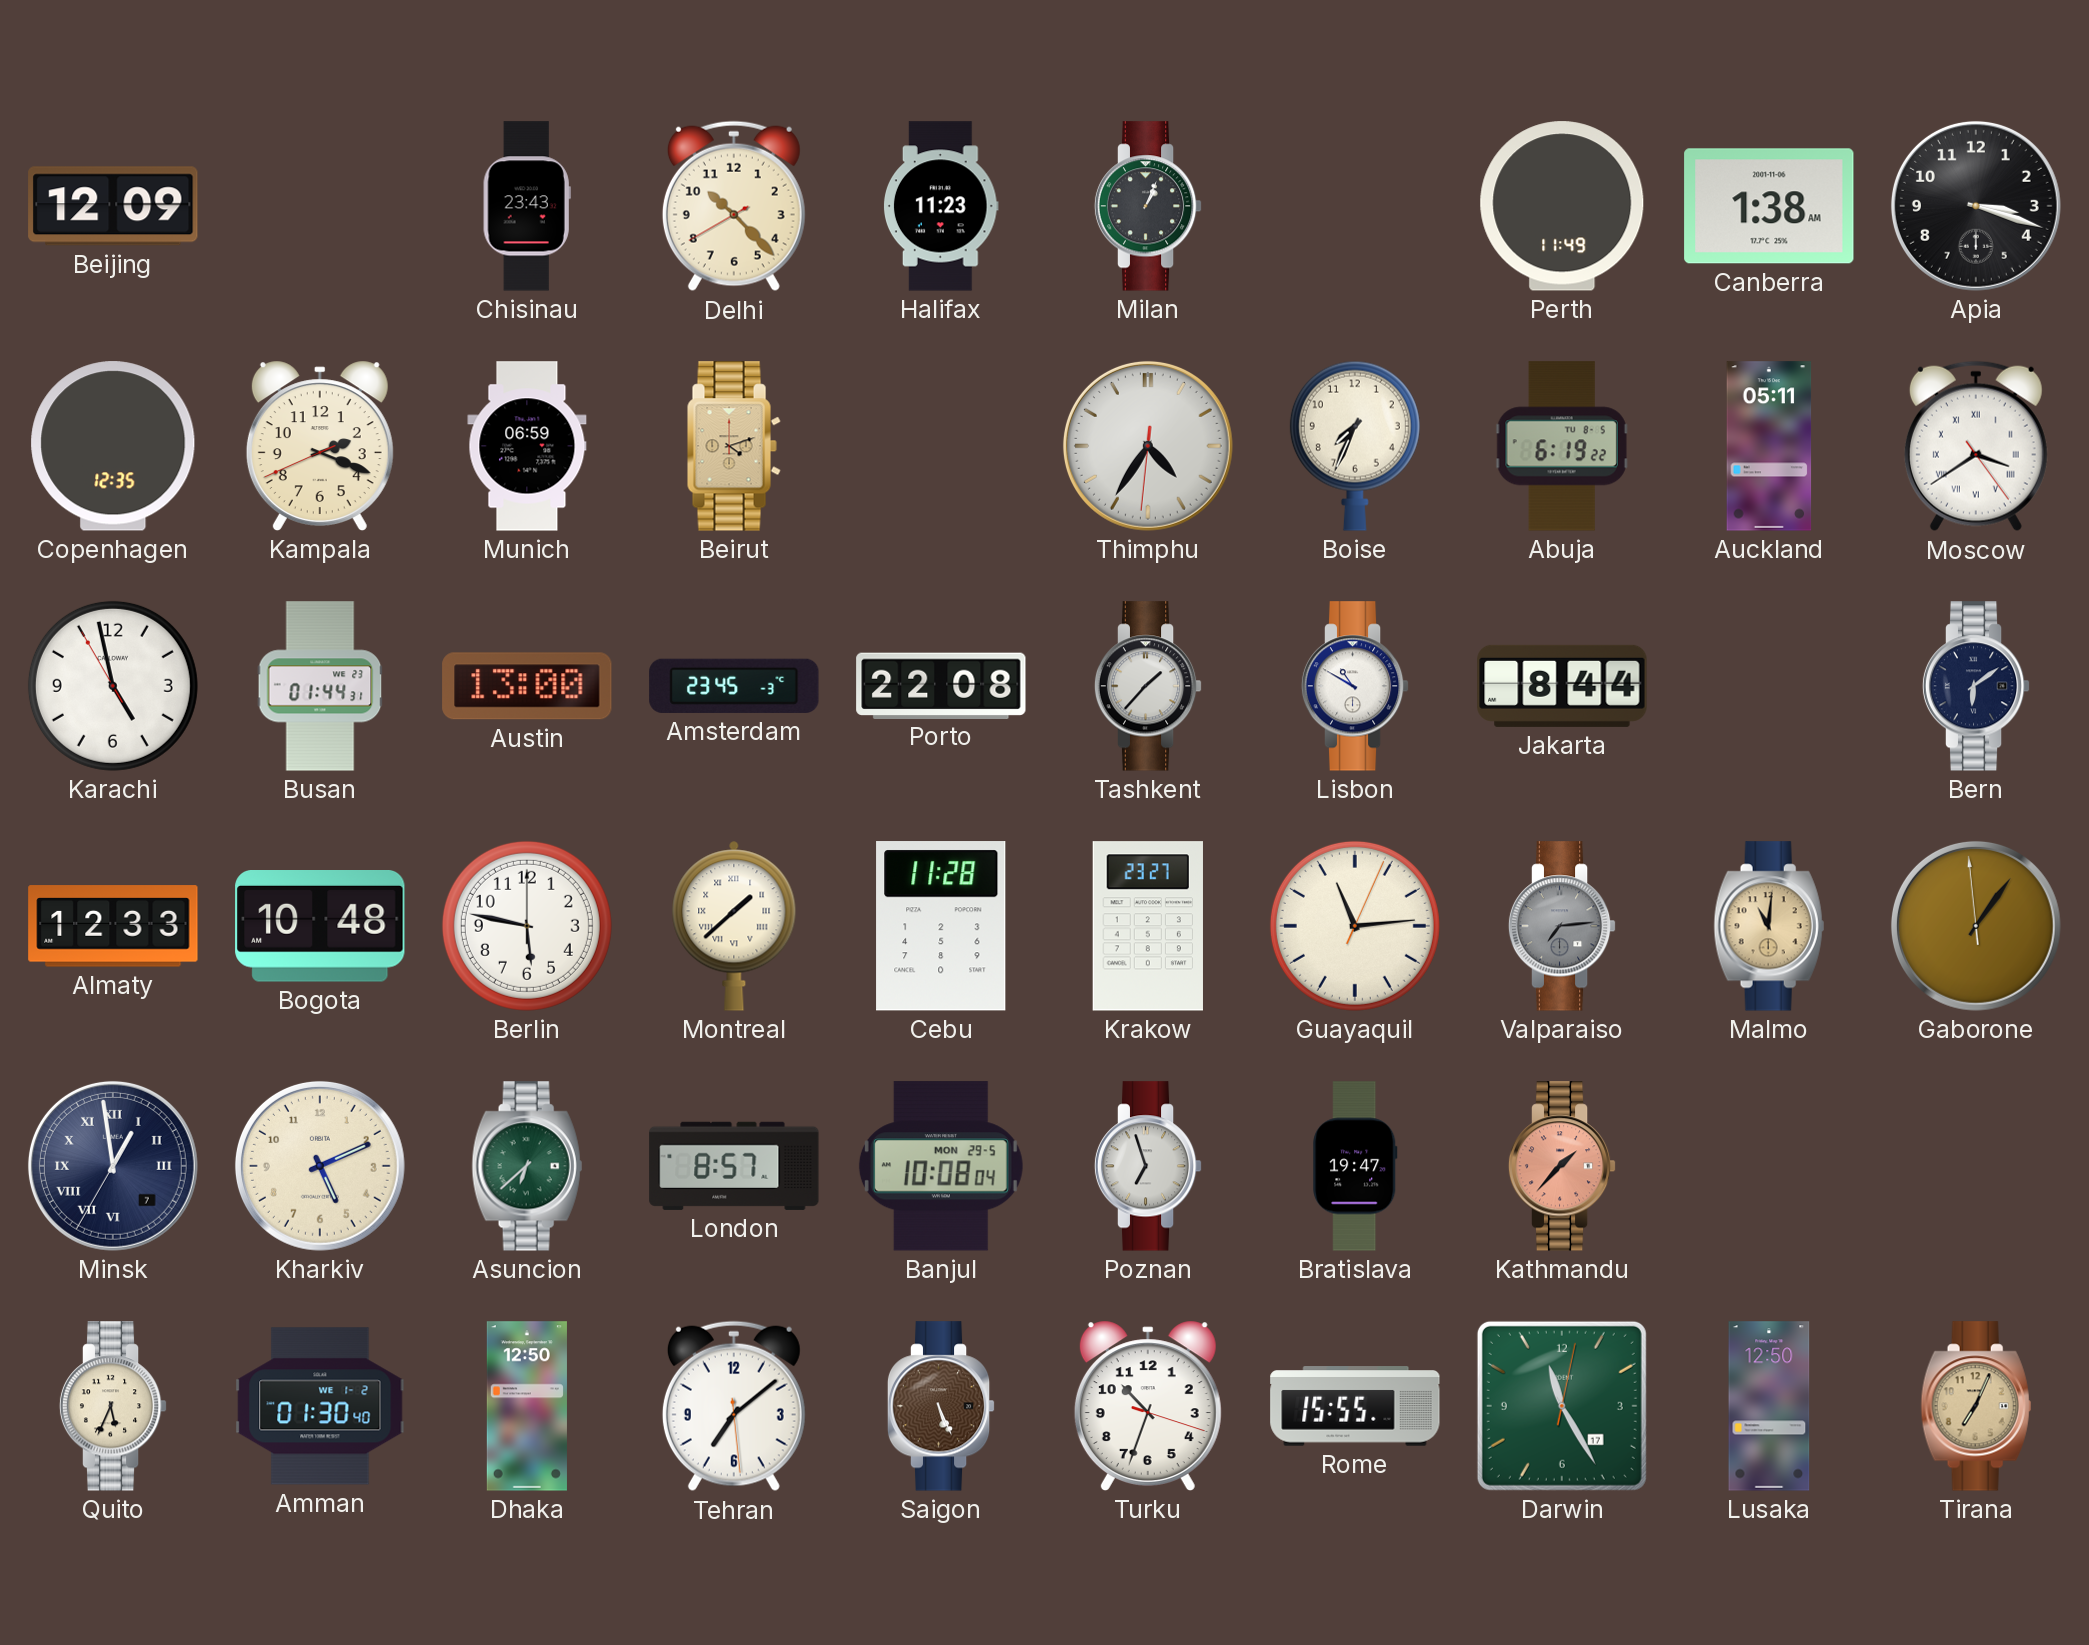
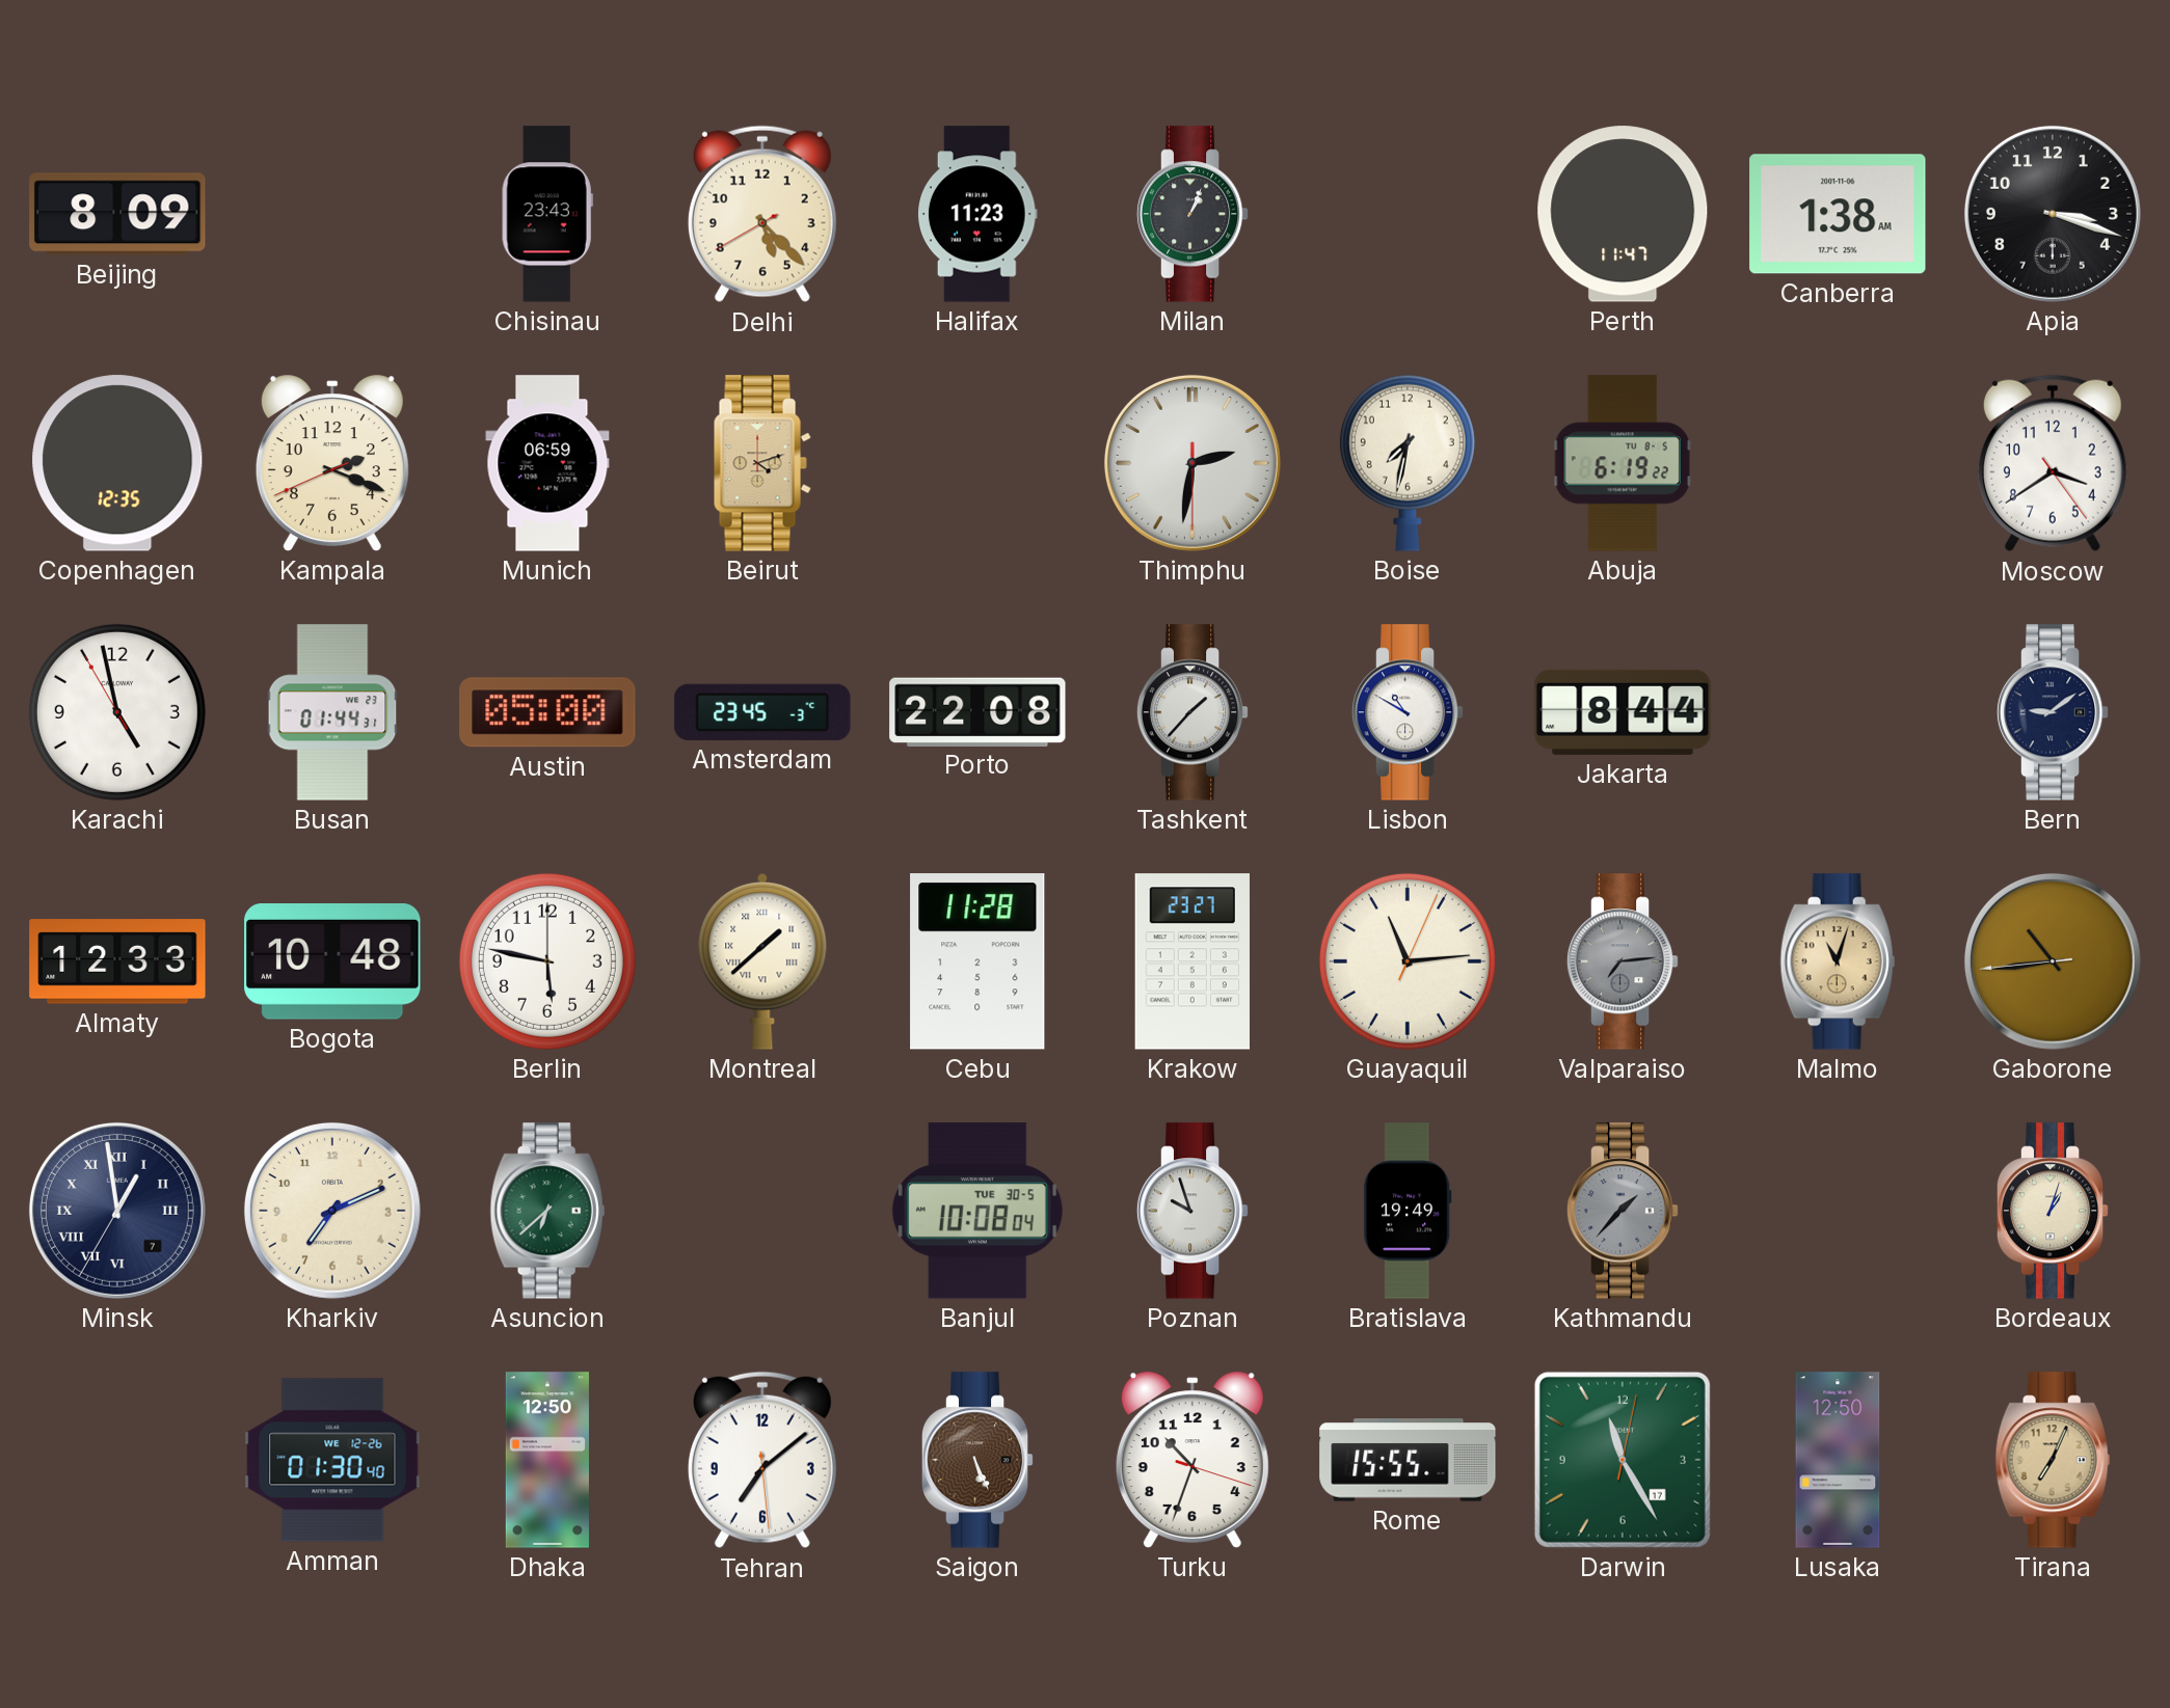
Beijing: 12:09 -> 8:09
Delhi: 10:22 -> 5:22
Perth: 11:49 -> 11:47
Thimphu: 4:35 -> 2:31
Boise: 7:34 -> 7:32
Auckland: 05:11 -> none
Moscow numerals: Roman -> Arabic
Austin: 13:00 -> 05:00
Bern: 6:09 -> 9:09
Malmo: 11:01 -> 11:03
Gaborone: 1:05 -> 10:43
Kharkiv: 5:11 -> 7:11
London: 8:57 -> none
Banjul date: MON 29-5 -> TUE 30-5
Poznan: 6:57 -> 9:57
Bratislava: 19:47 -> 19:49
Kathmandu dial: salmon -> grey
Bordeaux: none -> 1:03
Quito: 5:34 -> none
Amman date: WE 1-2 -> WE 12-26
